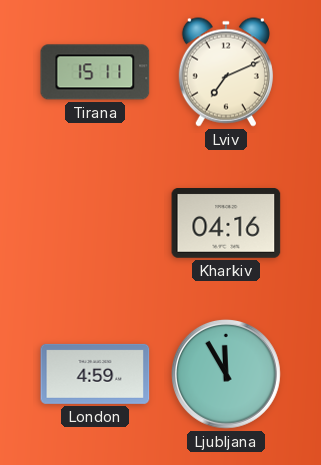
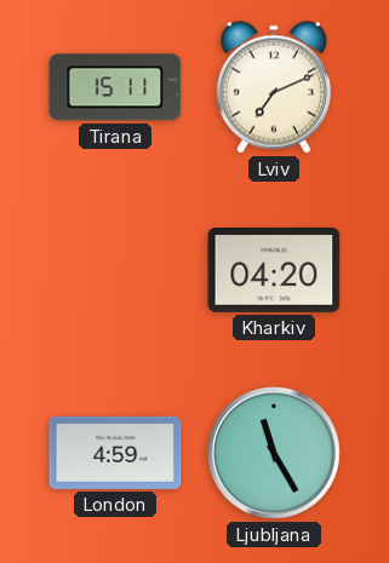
Kharkiv: 04:16 -> 04:20
Ljubljana: 11:55 -> 11:25
